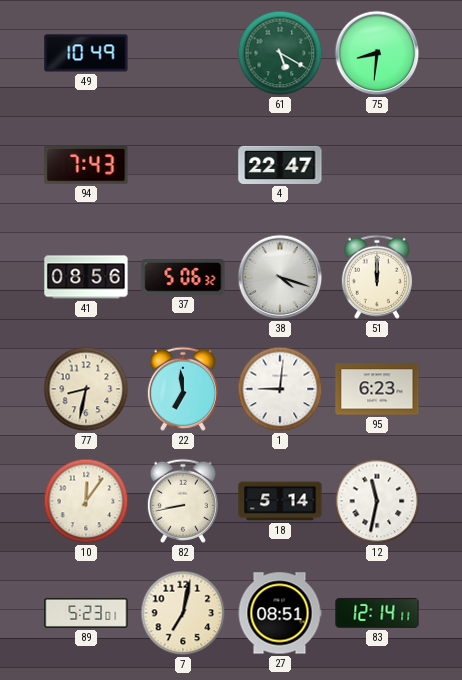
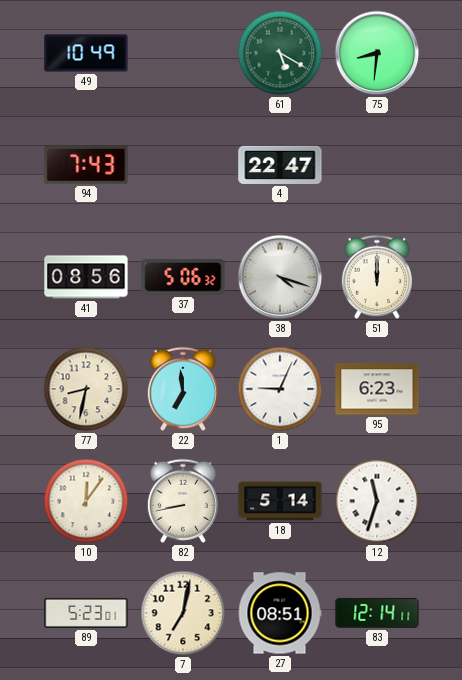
1: 9:01 -> 9:04
12: 11:32 -> 11:33
